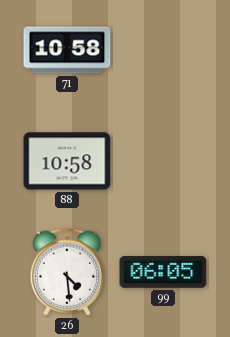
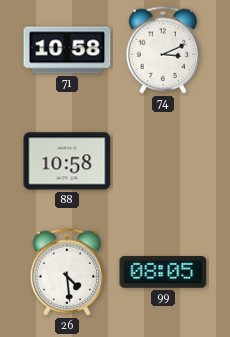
74: none -> 3:11
99: 06:05 -> 08:05
